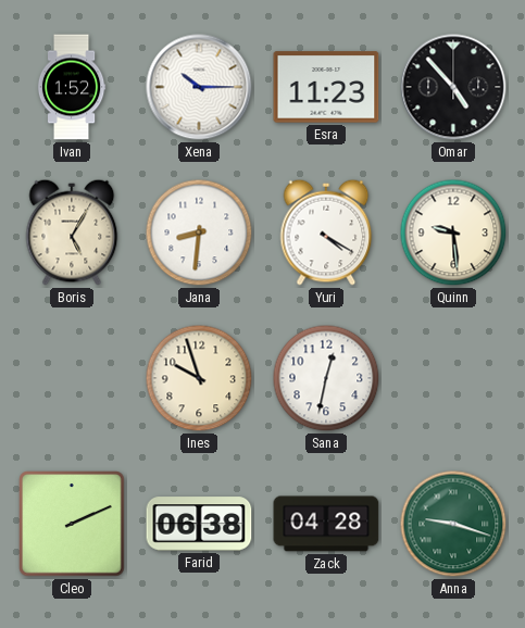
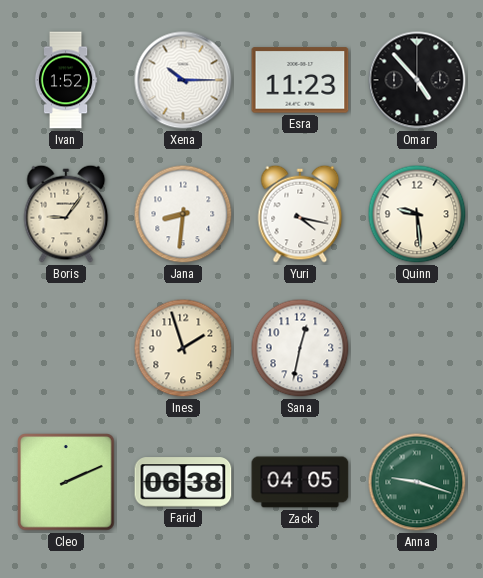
Boris: 5:05 -> 9:06
Yuri: 4:20 -> 4:17
Ines: 9:57 -> 1:57
Zack: 04:28 -> 04:05
